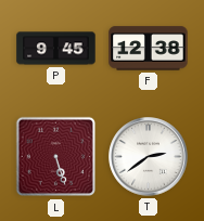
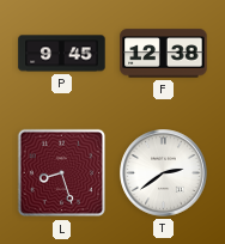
L: 5:27 -> 8:27
